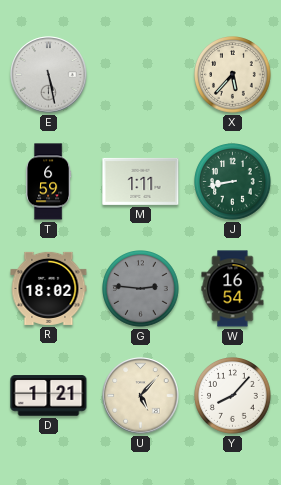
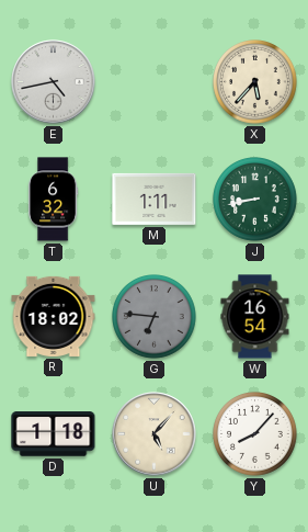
E: 5:28 -> 4:43
T: 6:59 -> 6:32
G: 2:46 -> 6:46
D: 1:21 -> 1:18
